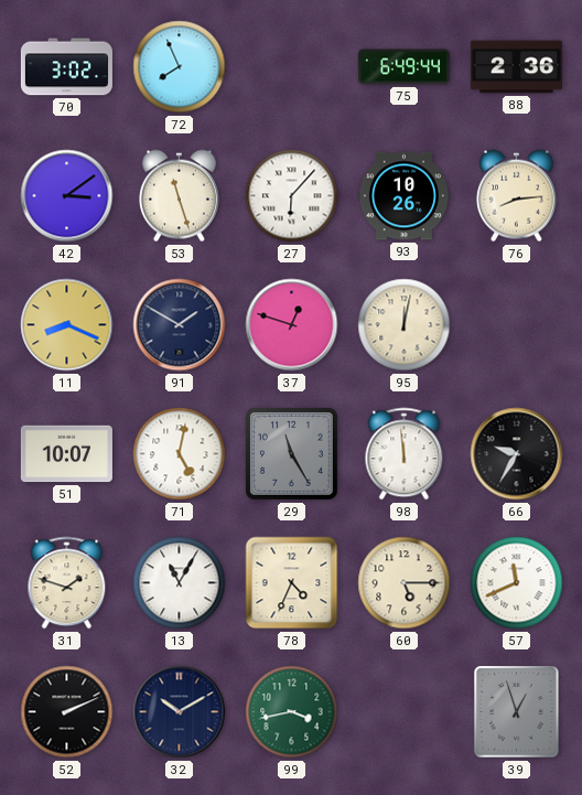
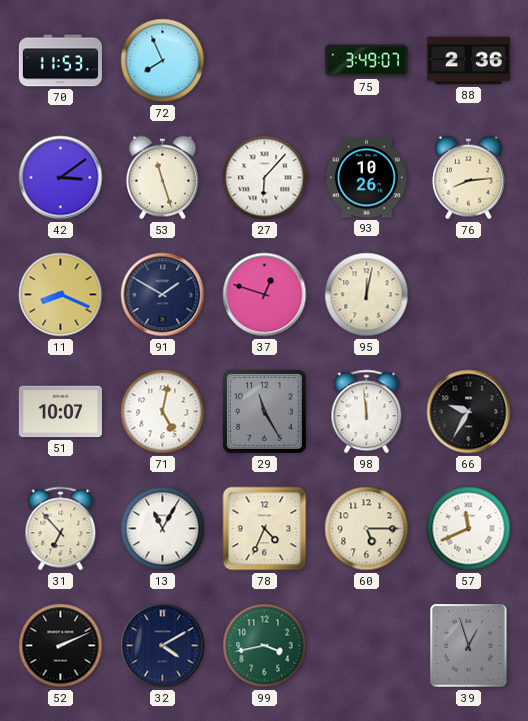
70: 3:02 -> 11:53
75: 6:49 -> 3:49
31: 1:48 -> 6:53
32: 10:10 -> 4:10
